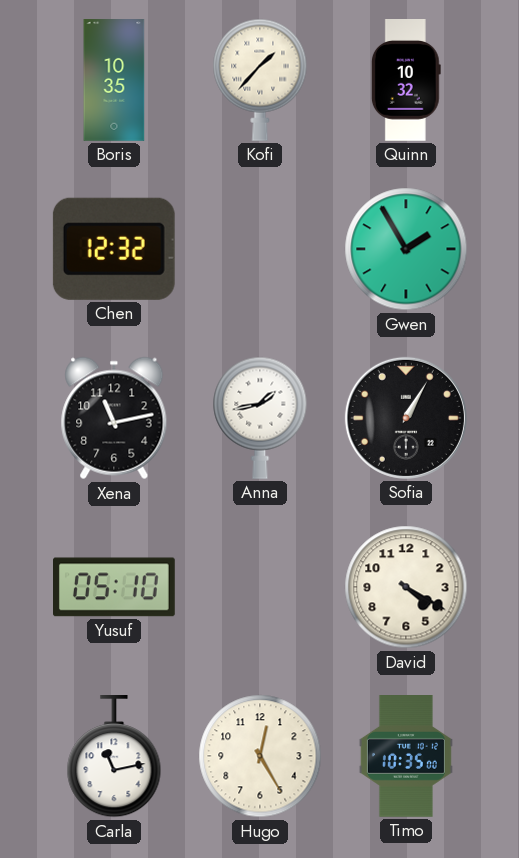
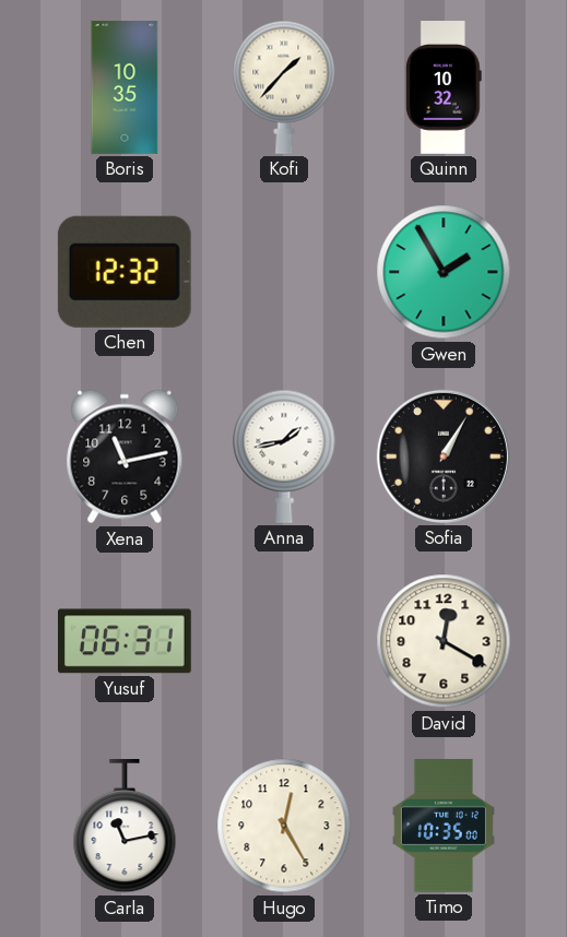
Yusuf: 05:10 -> 06:31
David: 4:20 -> 12:20
